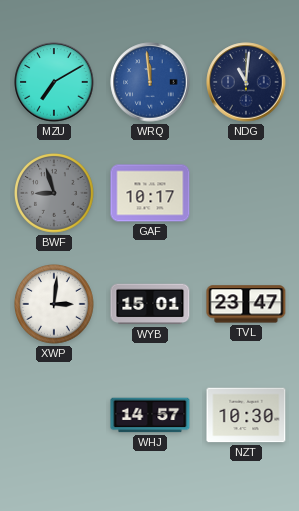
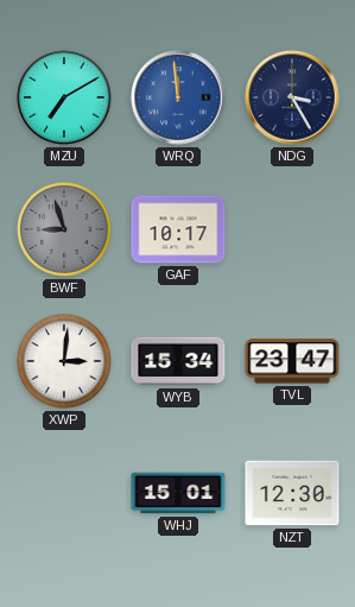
NDG: 11:01 -> 3:25
WYB: 15:01 -> 15:34
WHJ: 14:57 -> 15:01
NZT: 10:30 -> 12:30
